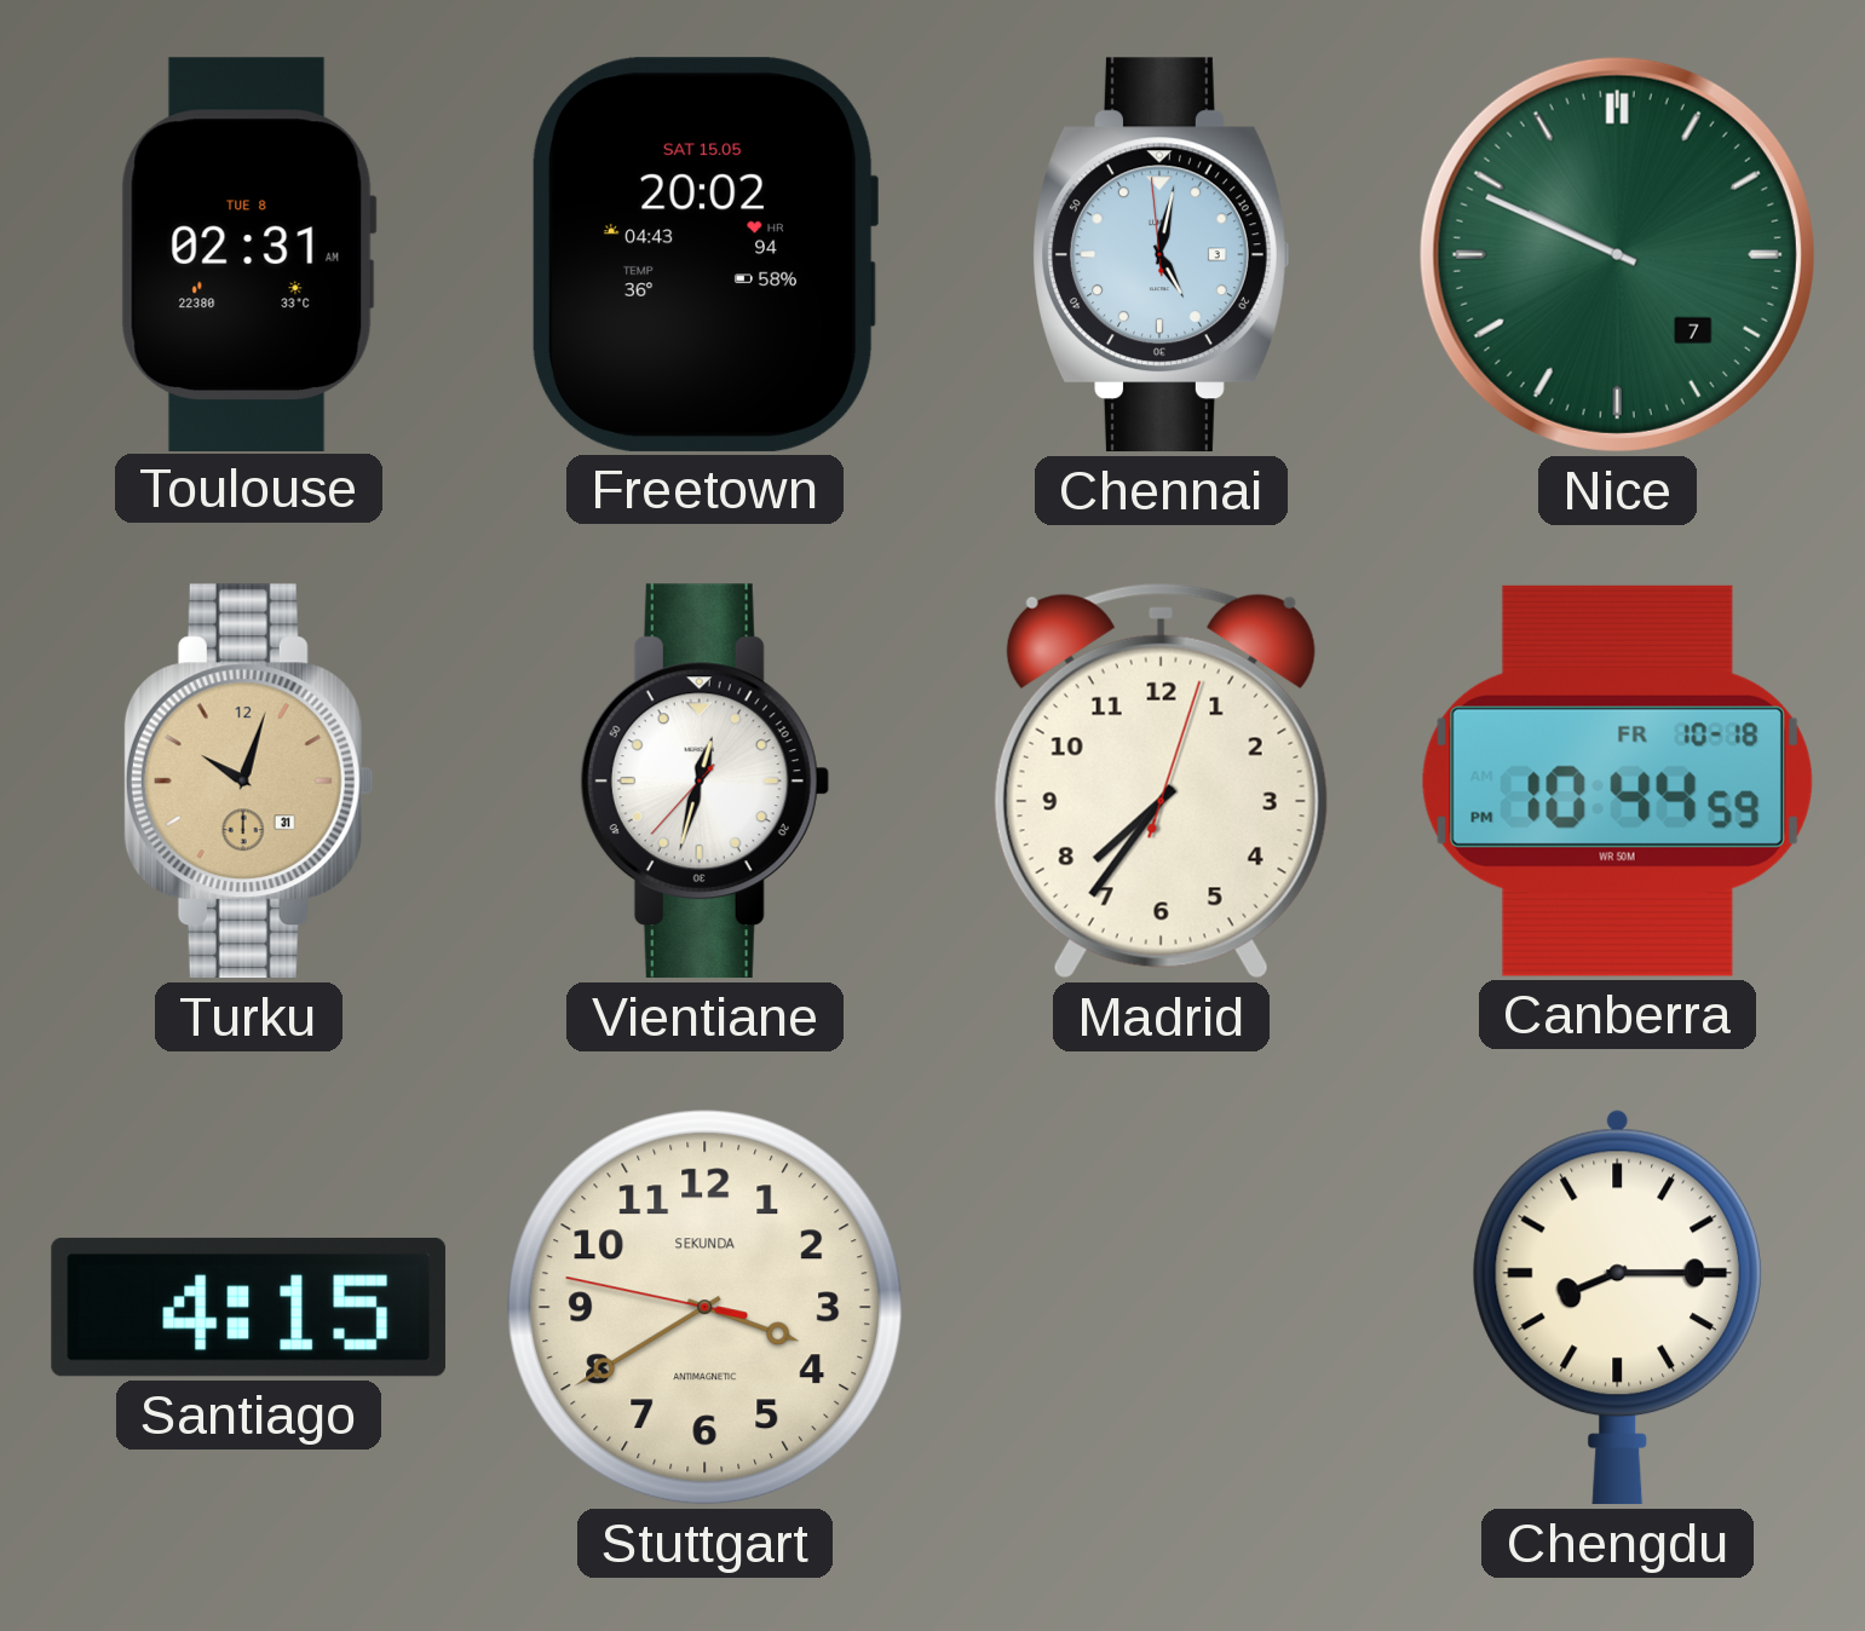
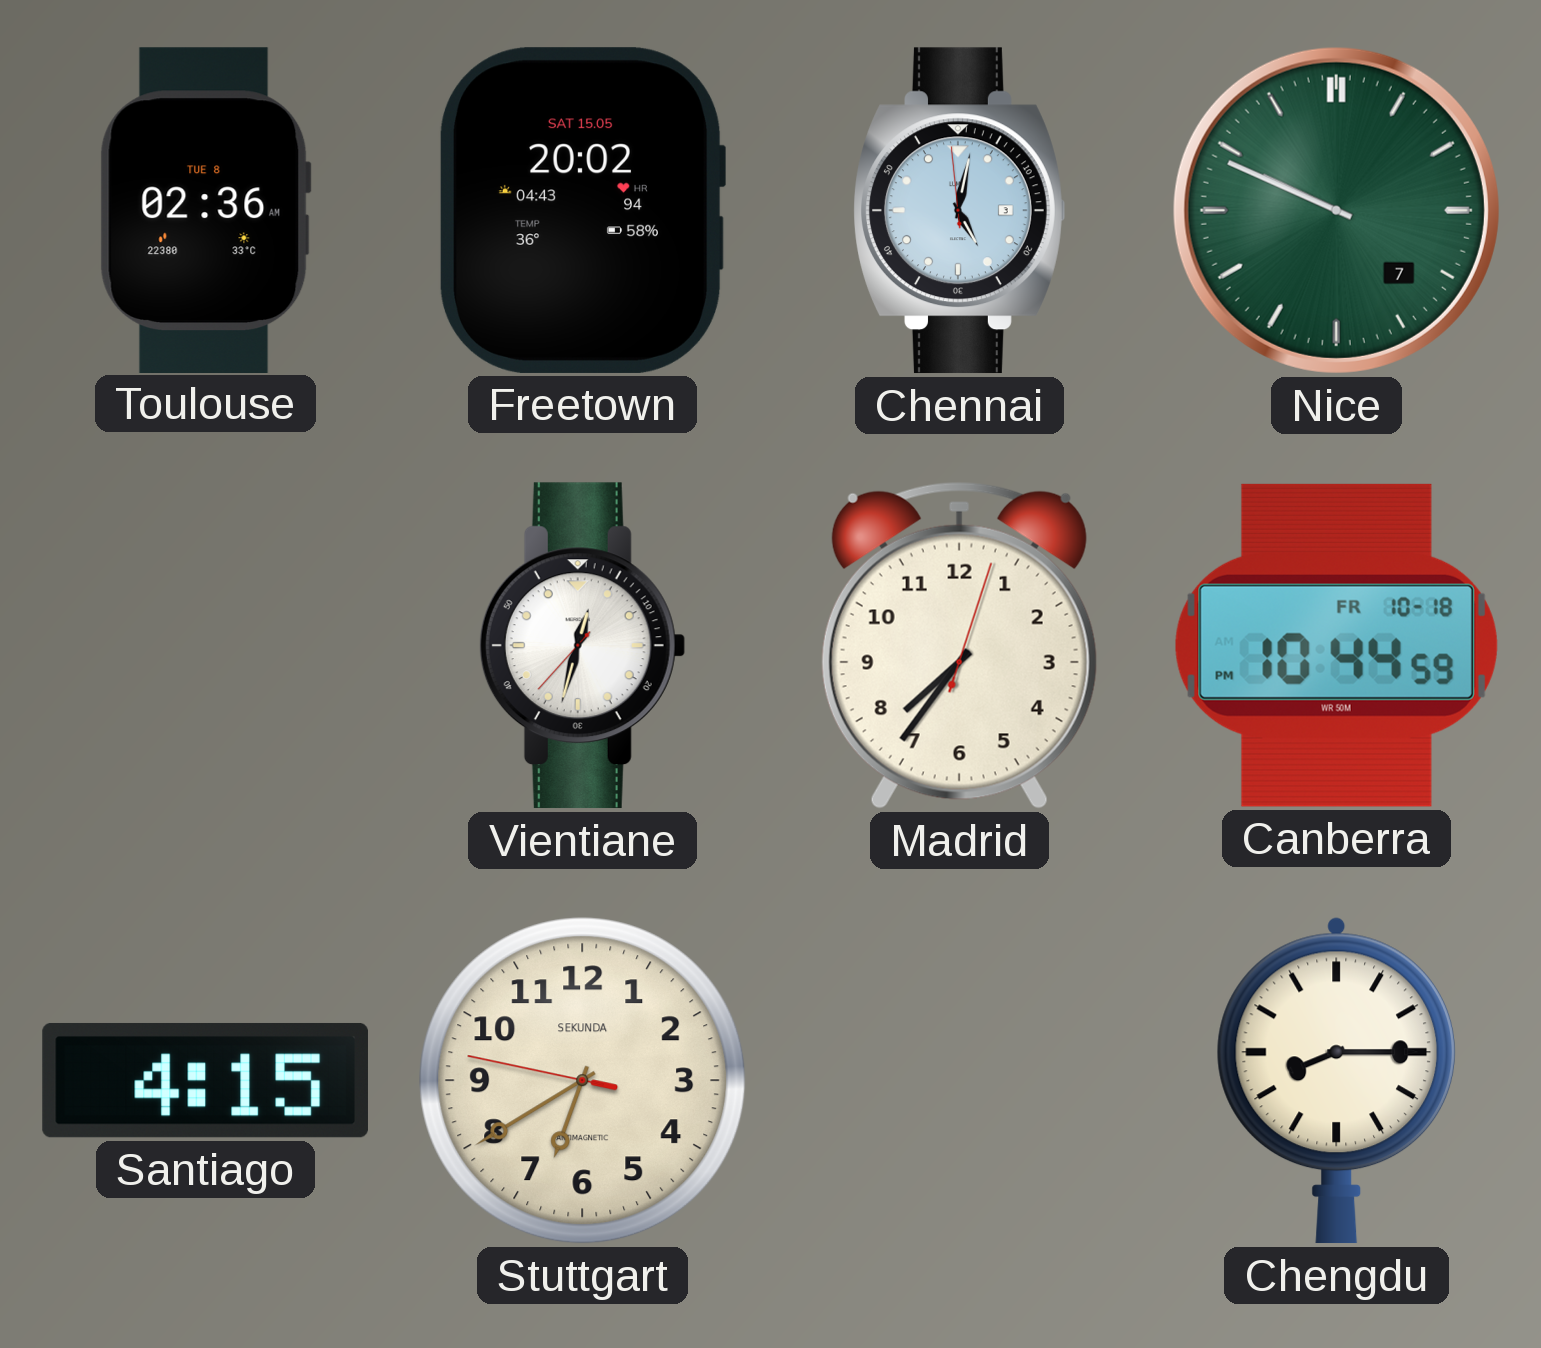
Toulouse: 02:31 -> 02:36
Turku: 10:03 -> none
Stuttgart: 3:39 -> 6:39
